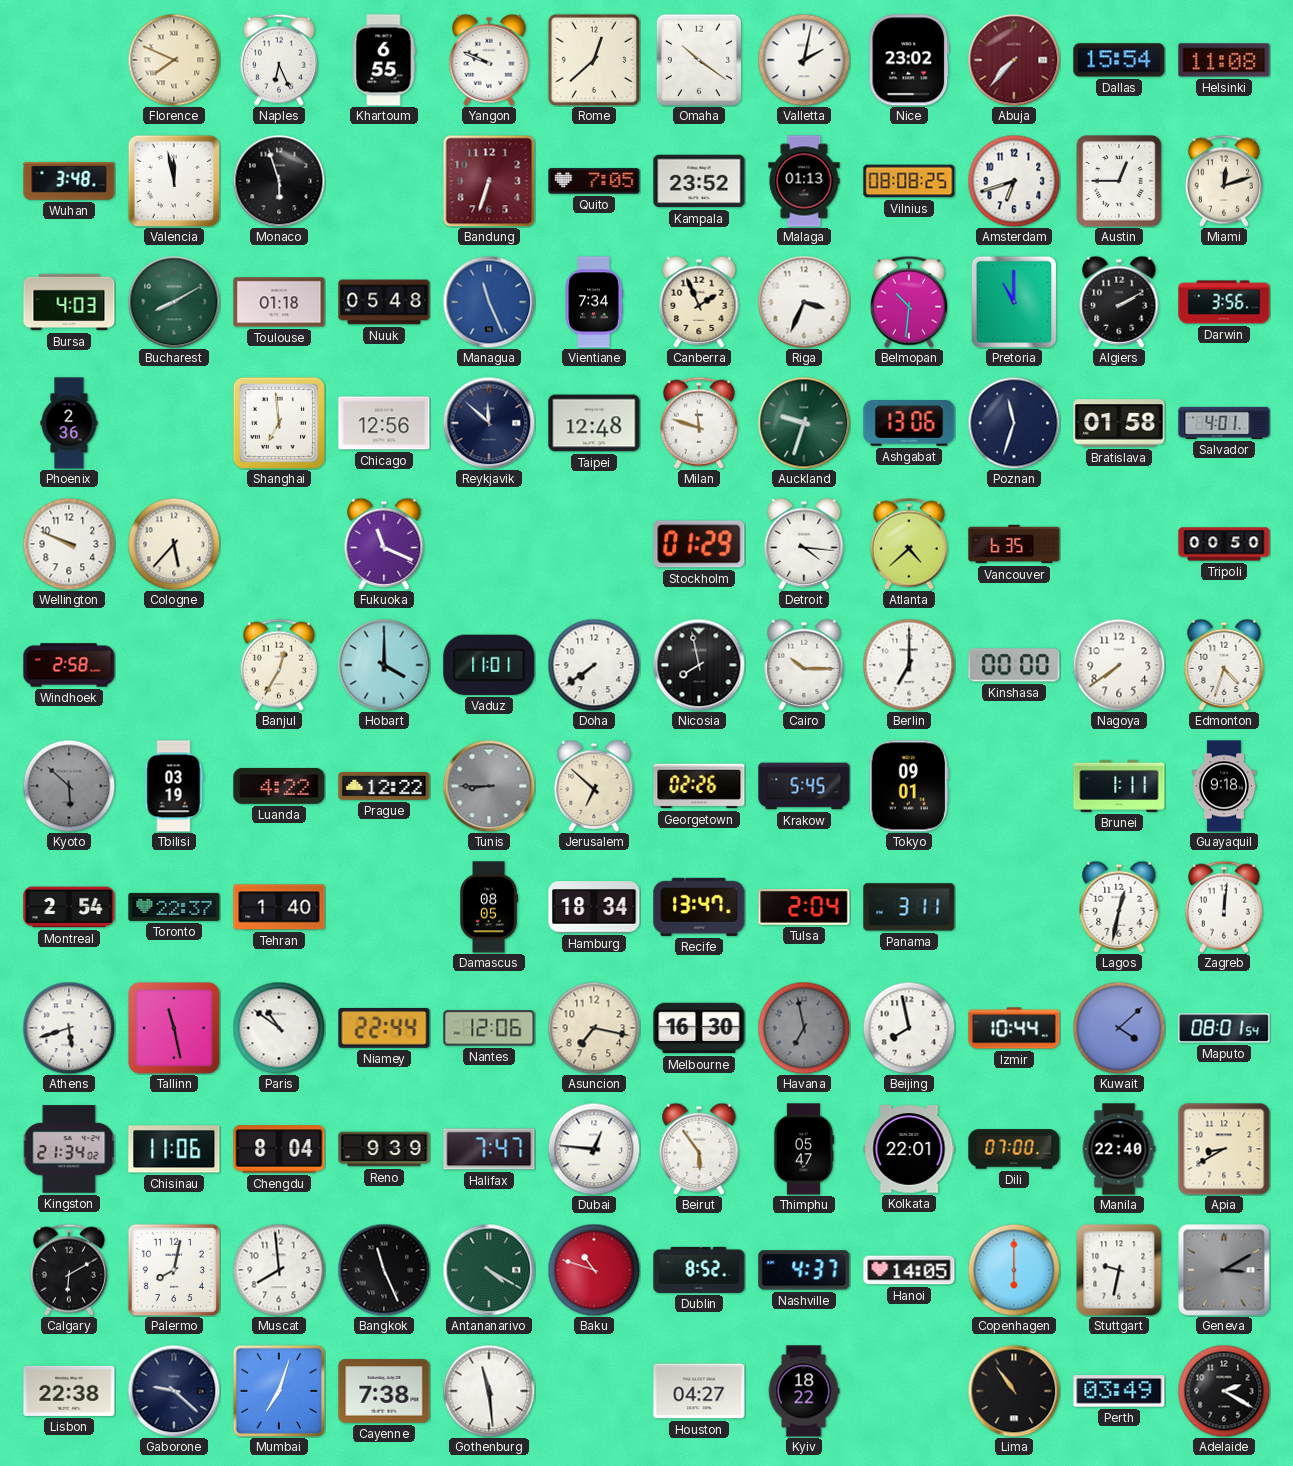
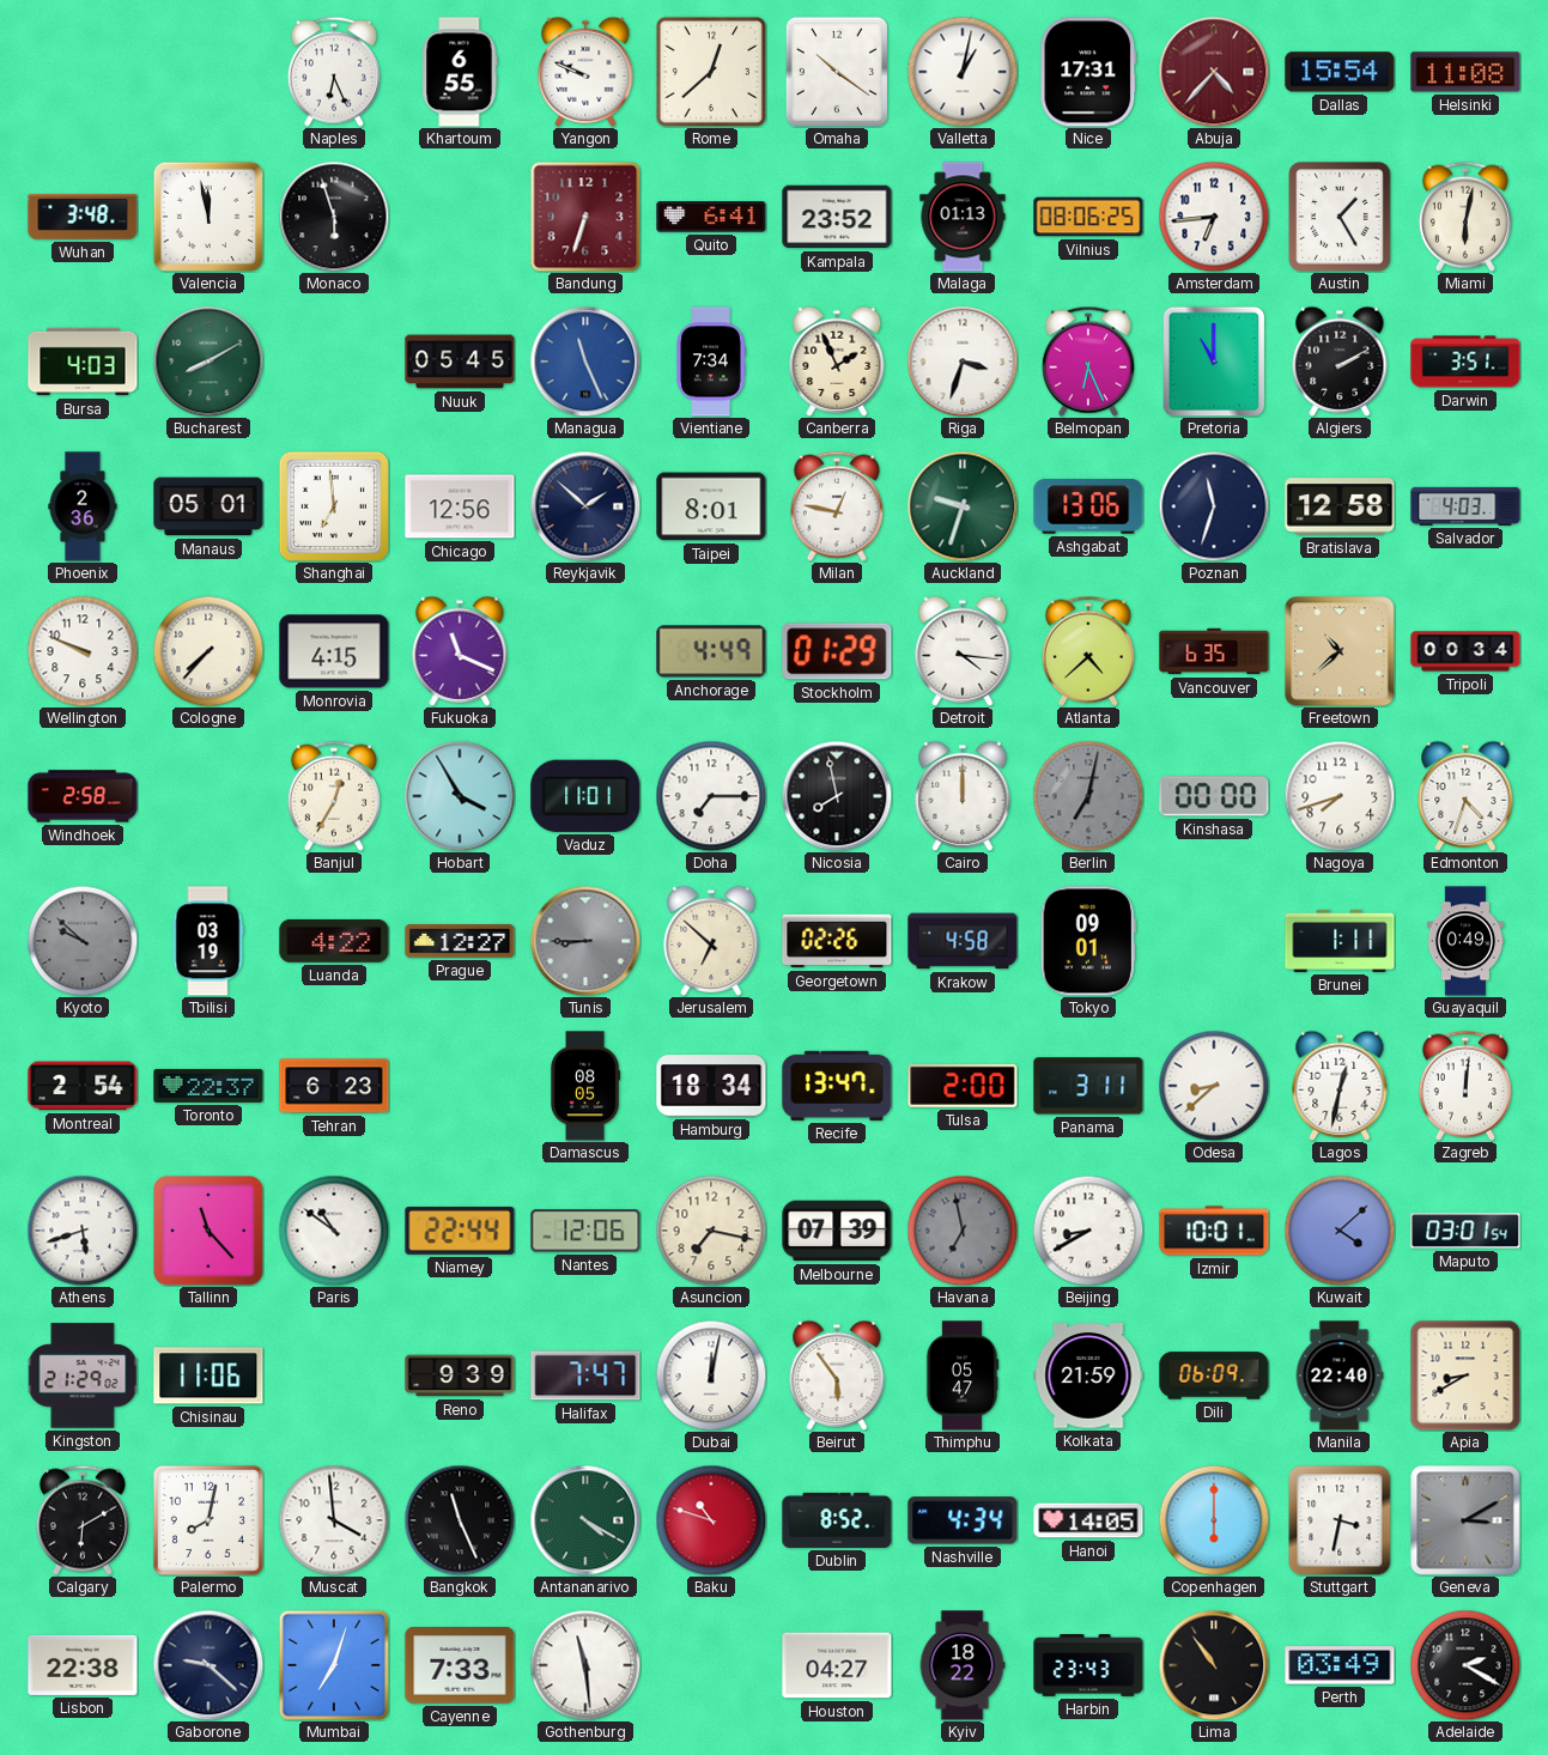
Florence: 7:49 -> none
Valletta: 2:02 -> 1:02
Nice: 23:02 -> 17:31
Abuja: 7:37 -> 4:37
Quito: 7:05 -> 6:41
Vilnius: 08:08 -> 08:06
Amsterdam: 6:42 -> 6:44
Austin: 12:45 -> 1:25
Miami: 12:12 -> 6:02
Toulouse: 01:18 -> none
Nuuk: 05:48 -> 05:45
Riga: 3:34 -> 3:33
Belmopan: 10:31 -> 6:26
Darwin: 3:56 -> 3:51
Manaus: none -> 05:01
Reykjavik: 11:52 -> 1:52
Taipei: 12:48 -> 8:01
Milan: 11:48 -> 12:47
Bratislava: 01:58 -> 12:58
Salvador: 4:01 -> 4:03
Cologne: 5:37 -> 7:37
Monrovia: none -> 4:15
Anchorage: none -> 4:49
Freetown: none -> 10:38
Tripoli: 00:50 -> 00:34
Hobart: 4:00 -> 3:55
Doha: 7:39 -> 7:15
Cairo: 10:15 -> 12:00
Berlin: 7:00 -> 7:02
Berlin dial: white -> grey
Nagoya: 7:39 -> 7:42
Kyoto: 5:52 -> 9:52
Prague: 12:22 -> 12:27
Krakow: 5:45 -> 4:58
Guayaquil: 9:18 -> 0:49
Tehran: 1:40 -> 6:23
Tulsa: 2:04 -> 2:00
Odesa: none -> 8:38
Tallinn: 11:28 -> 11:23
Melbourne: 16:30 -> 07:39
Beijing: 7:58 -> 8:40
Izmir: 10:44 -> 10:01
Maputo: 08:01 -> 03:01
Kingston: 21:34 -> 21:29
Chengdu: 8:04 -> none
Dubai: 12:46 -> 12:02
Kolkata: 22:01 -> 21:59
Dili: 07:00 -> 06:09
Muscat: 7:59 -> 3:59
Nashville: 4:37 -> 4:34
Stuttgart: 9:32 -> 3:32
Cayenne: 7:38 -> 7:33
Harbin: none -> 23:43
